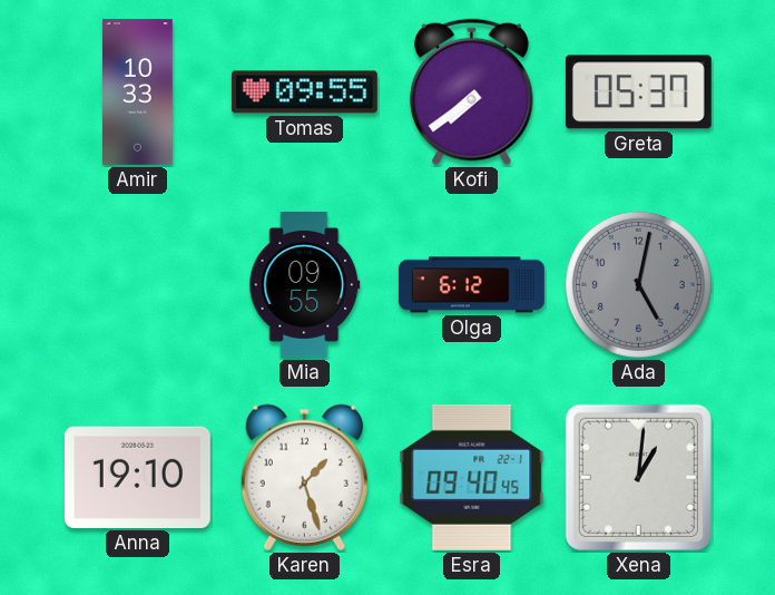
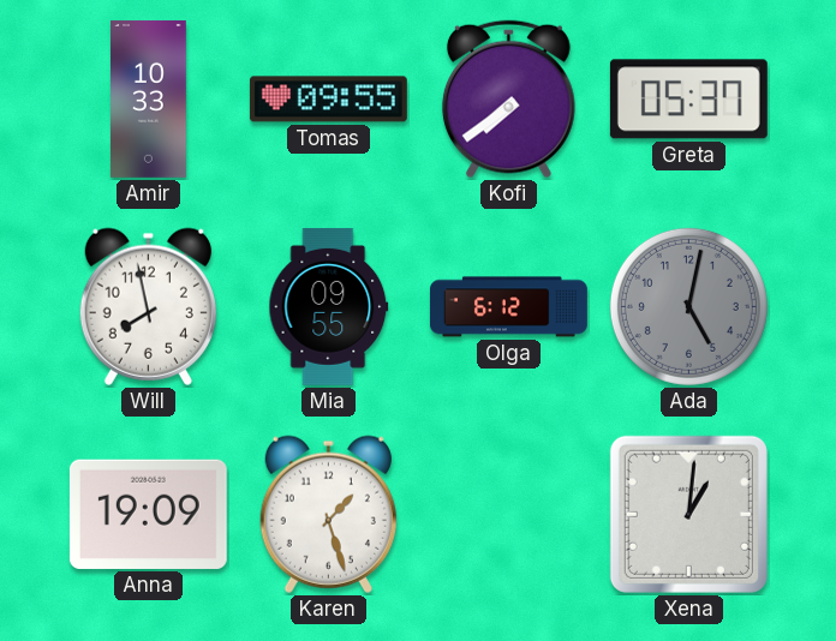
Will: none -> 7:58
Anna: 19:10 -> 19:09
Esra: 09:40 -> none
